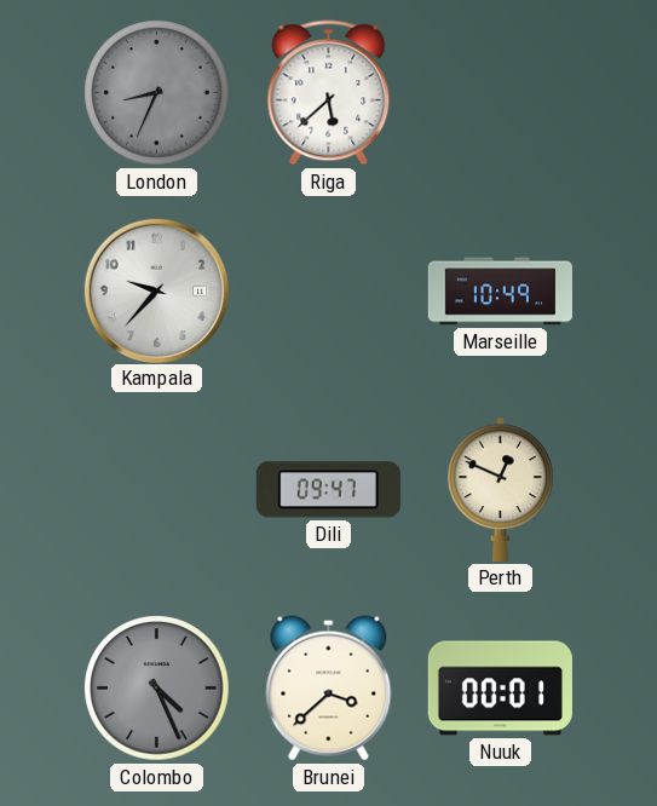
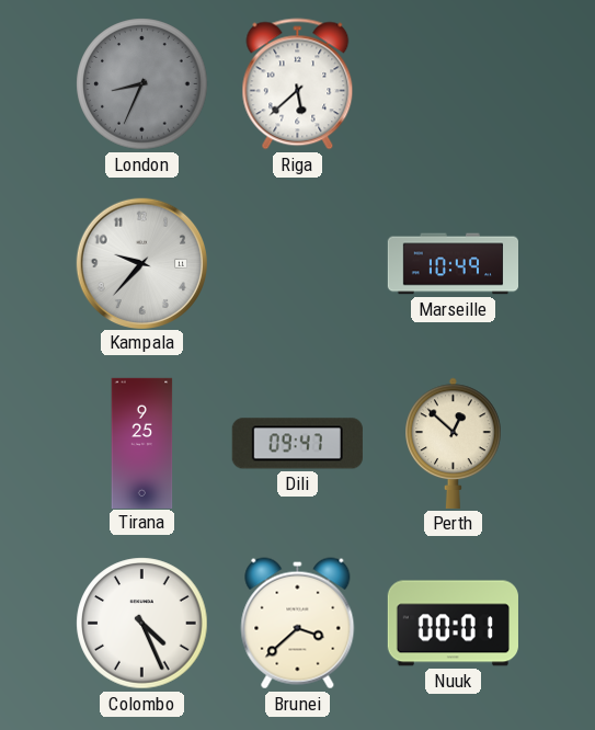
Tirana: none -> 9:25
Perth: 12:49 -> 12:52
Colombo dial: grey -> white
